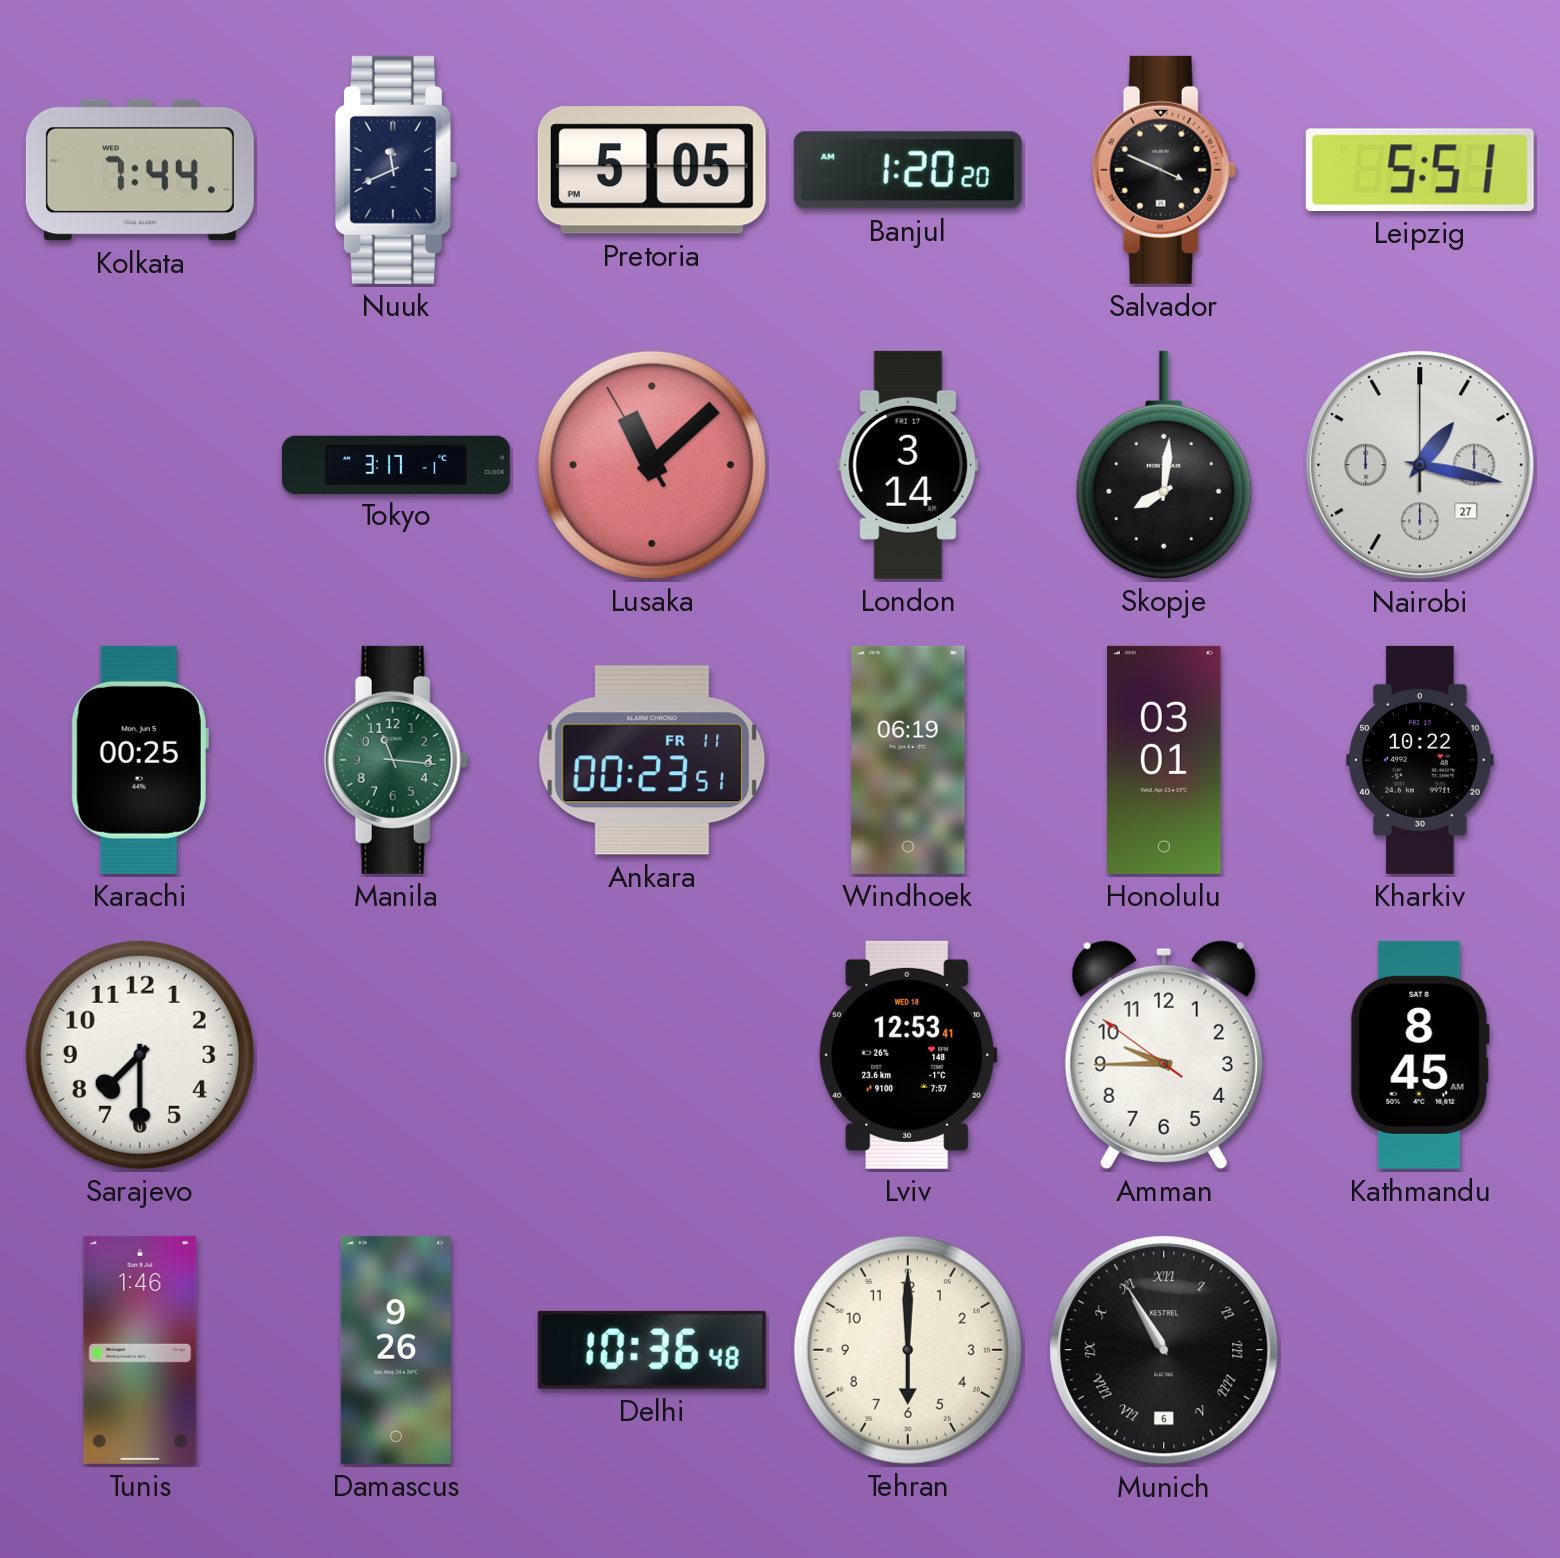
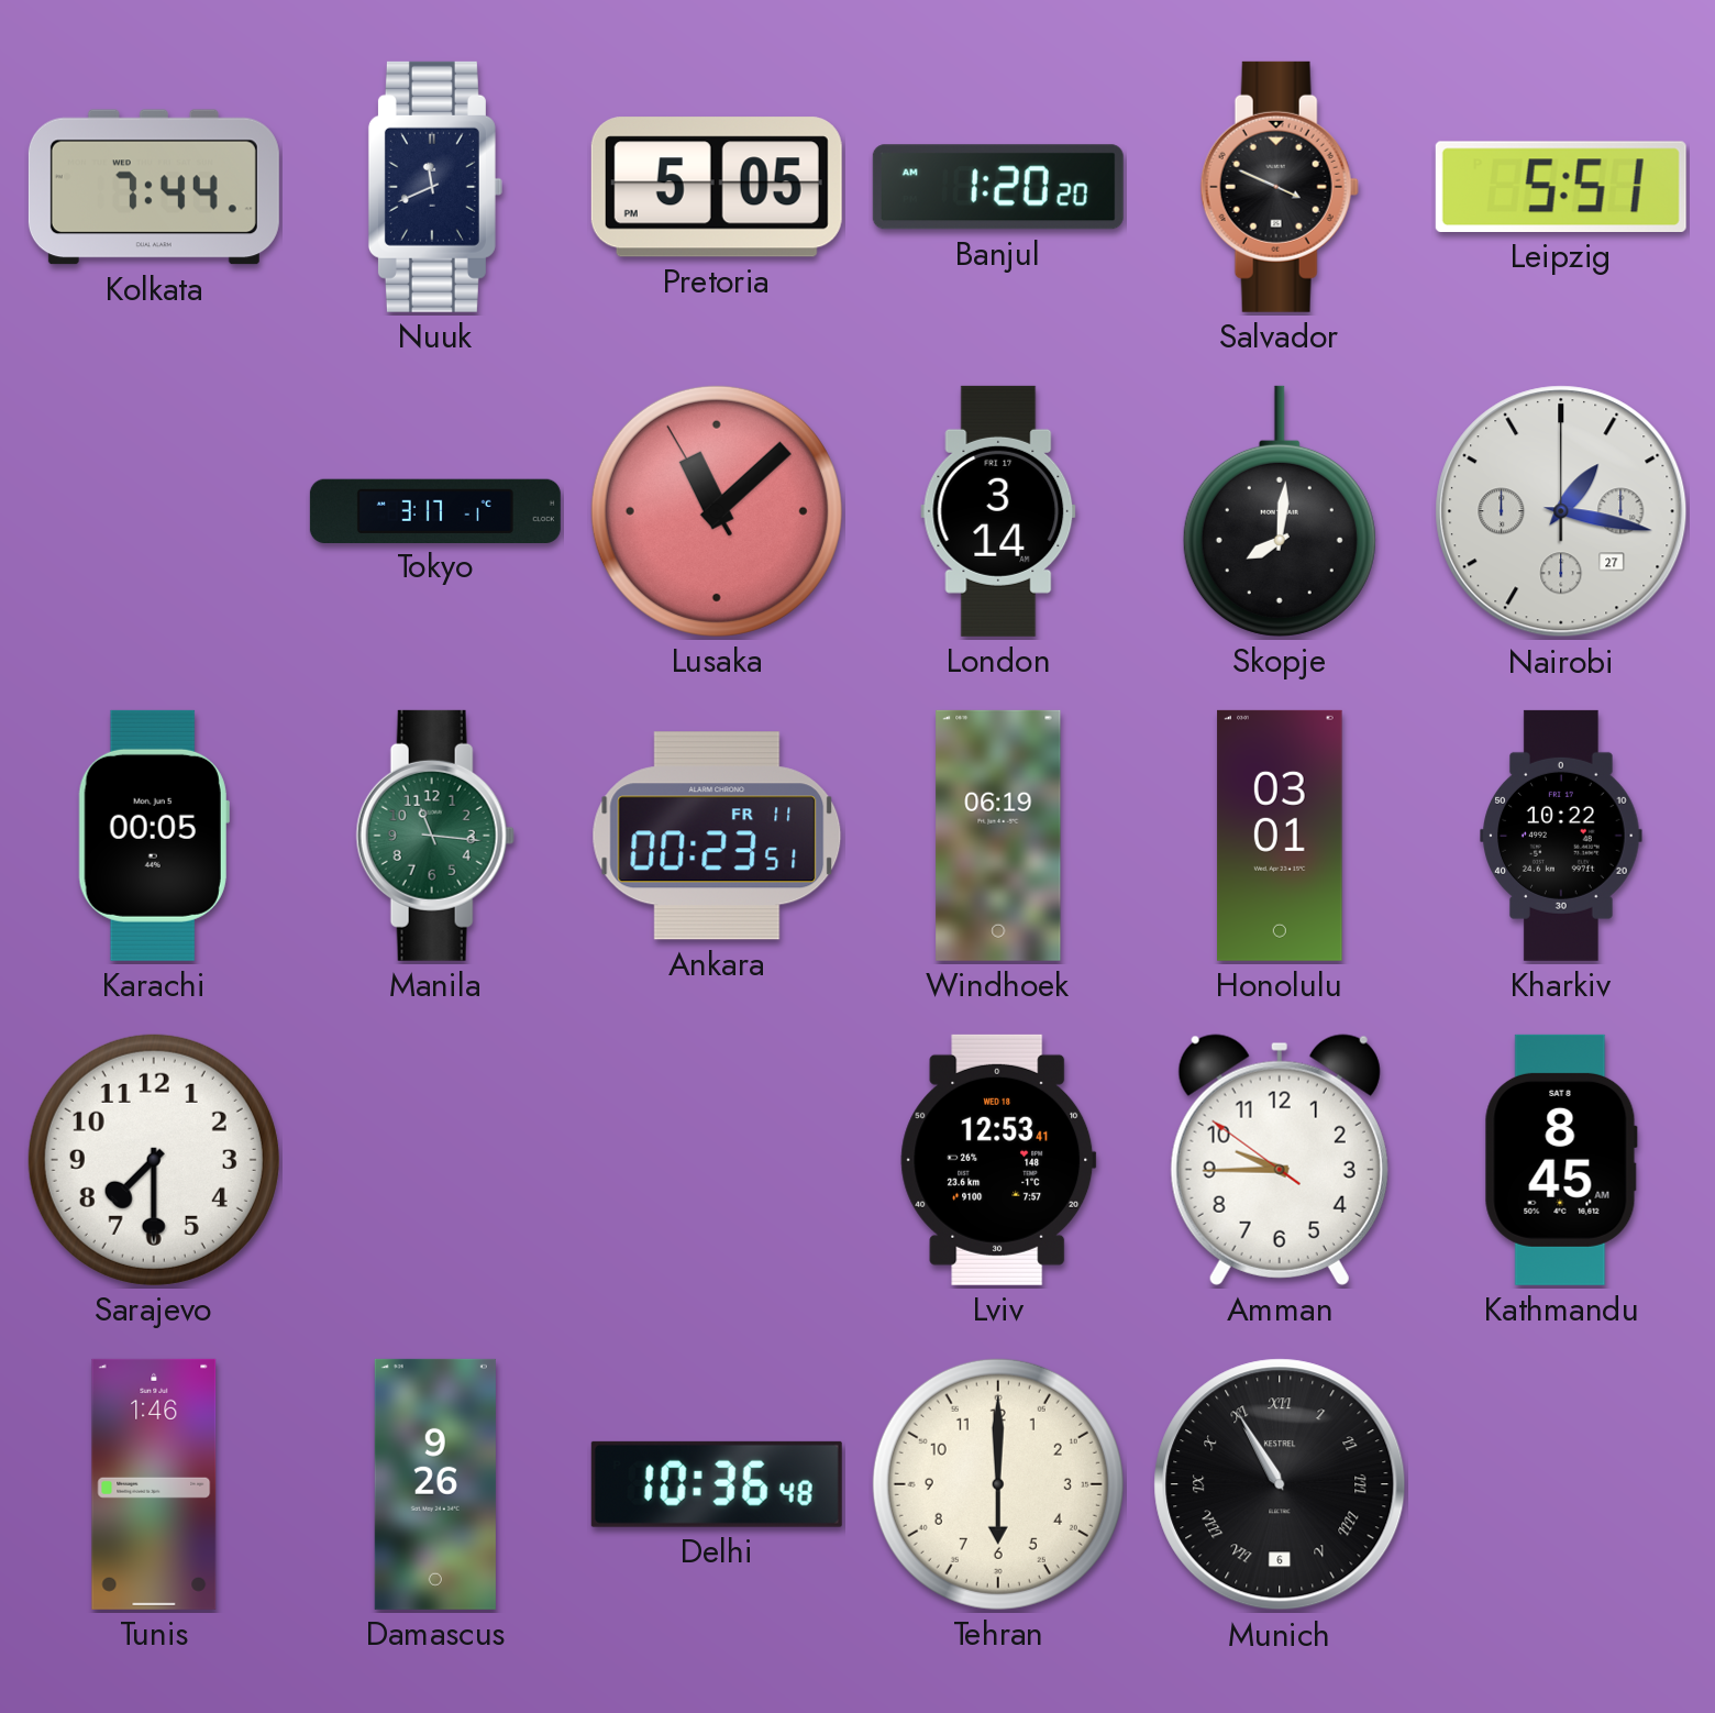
Karachi: 00:25 -> 00:05
